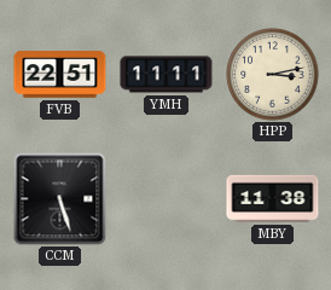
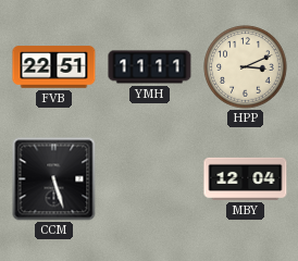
HPP: 3:13 -> 3:11
MBY: 11:38 -> 12:04
